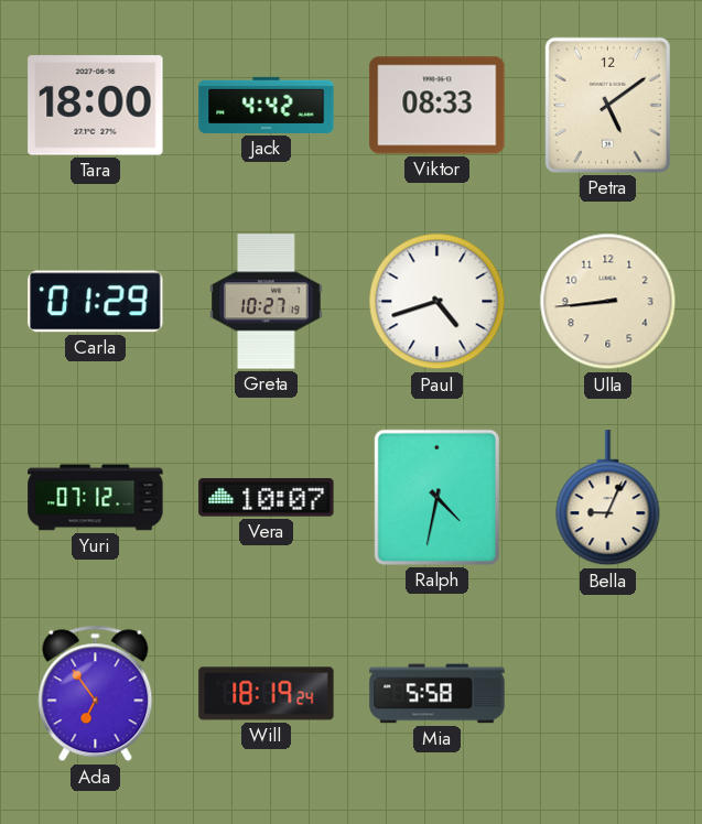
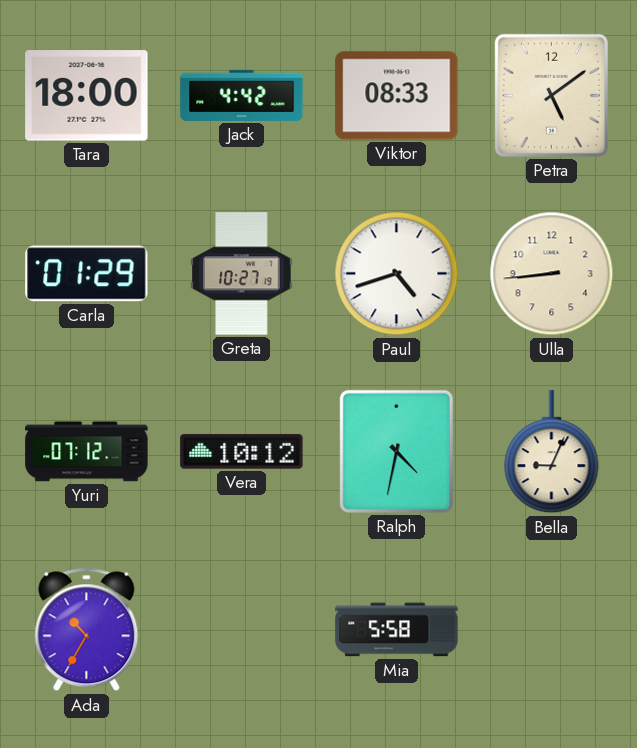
Vera: 10:07 -> 10:12
Ada: 6:54 -> 10:35
Will: 18:19 -> none
